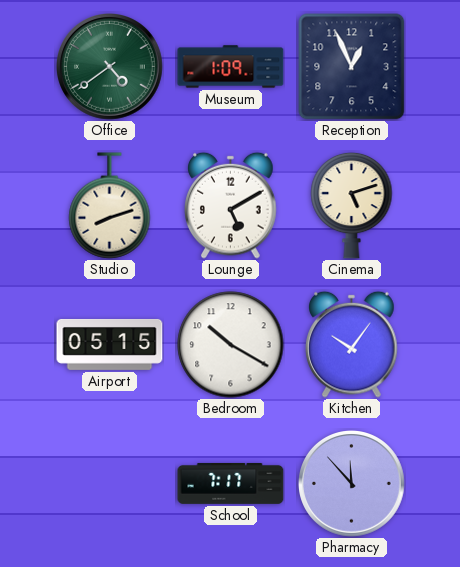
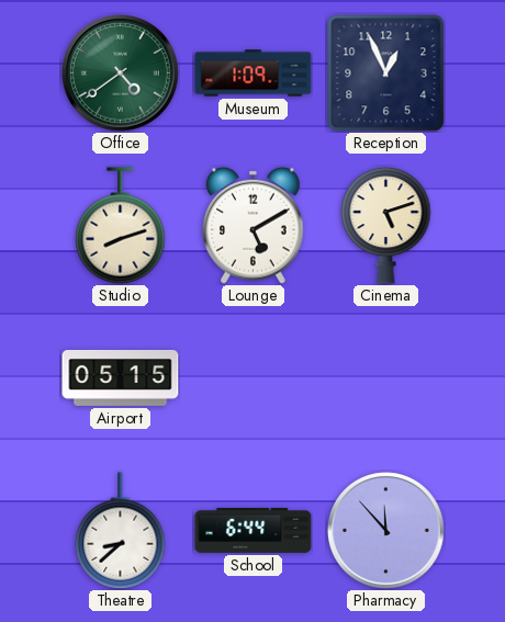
Bedroom: 10:20 -> none
Kitchen: 10:06 -> none
Theatre: none -> 8:38
School: 7:17 -> 6:44
